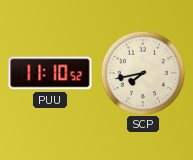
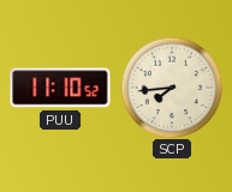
SCP: 7:43 -> 7:44
